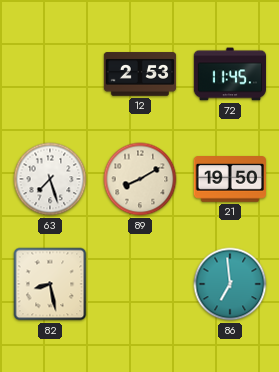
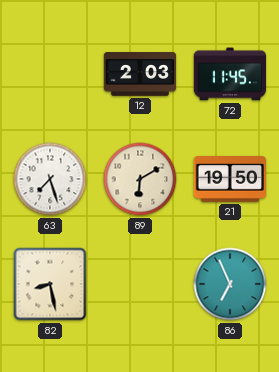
12: 2:53 -> 2:03
89: 8:10 -> 6:10
86: 6:59 -> 6:56
